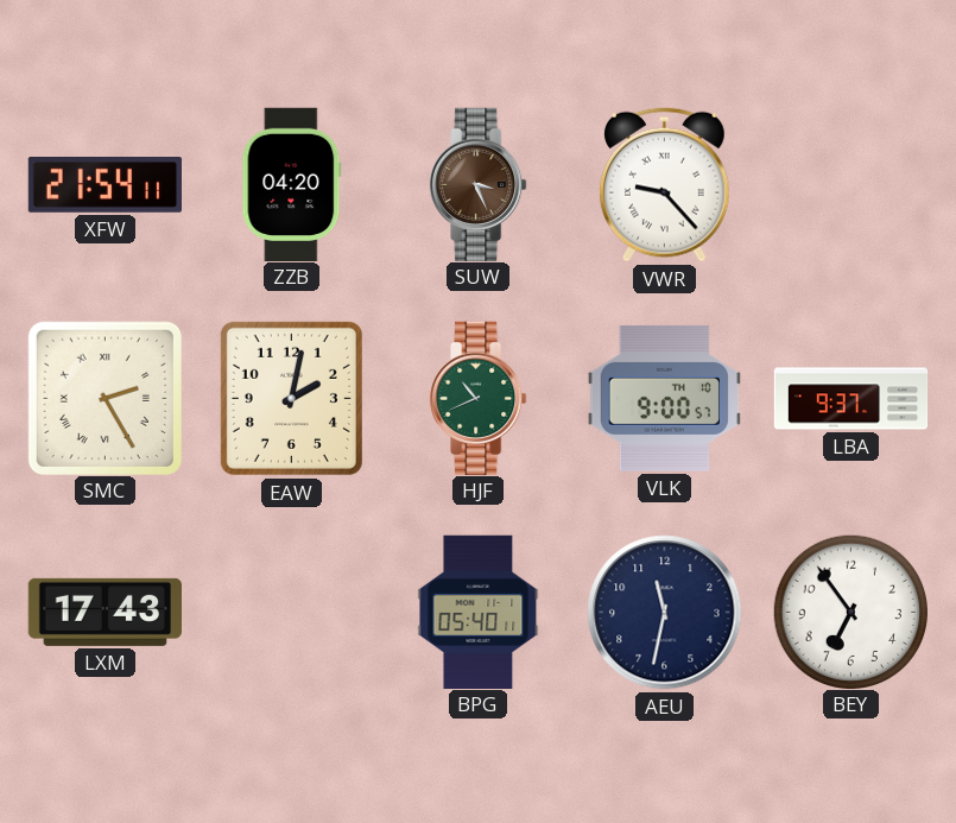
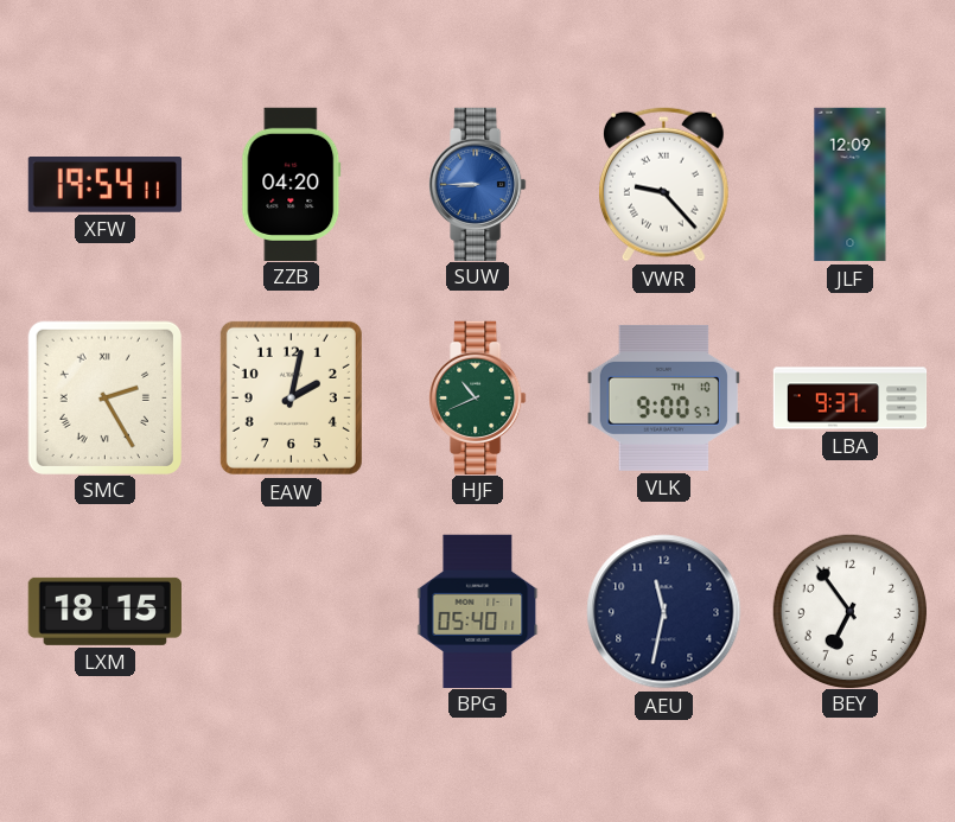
XFW: 21:54 -> 19:54
SUW: 3:26 -> 8:45
SUW dial: brown -> blue
JLF: none -> 12:09
LXM: 17:43 -> 18:15
